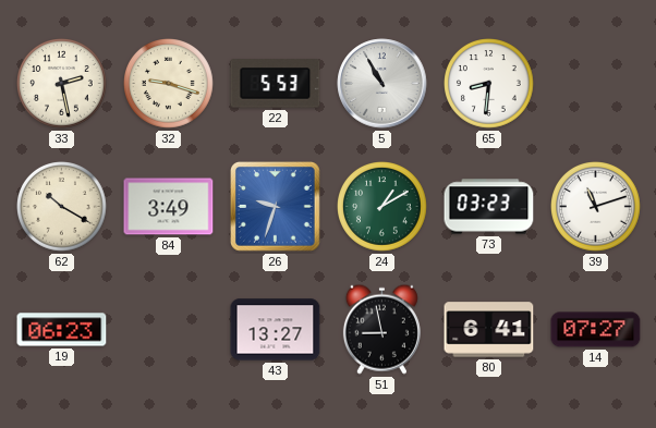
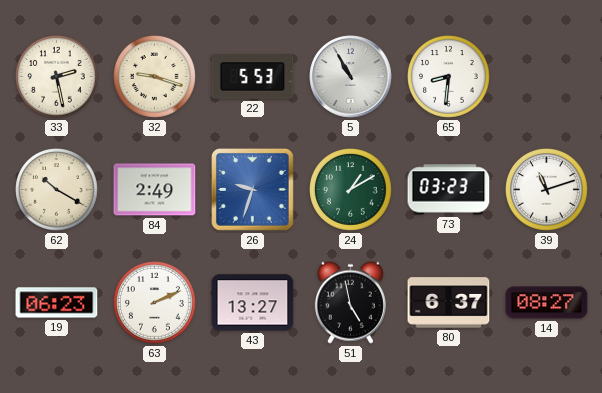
84: 3:49 -> 2:49
63: none -> 2:11
51: 8:58 -> 4:58
80: 6:41 -> 6:37
14: 07:27 -> 08:27
